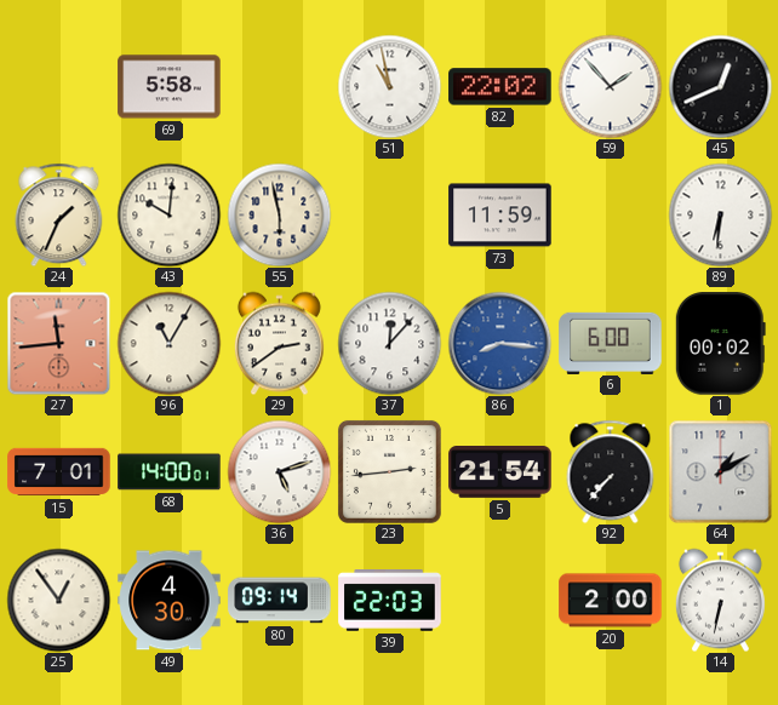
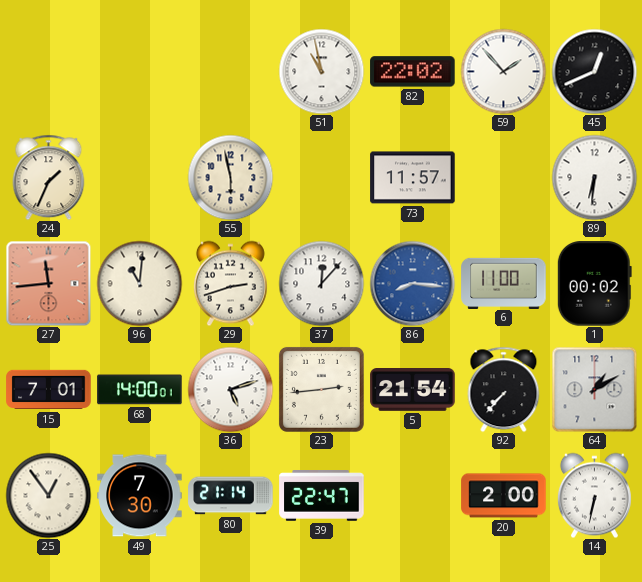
69: 5:58 -> none
43: 10:01 -> none
73: 11:59 -> 11:57
96: 11:05 -> 11:01
29: 2:39 -> 2:42
6: 6:00 -> 11:00
49: 4:30 -> 7:30
80: 09:14 -> 21:14
39: 22:03 -> 22:47
